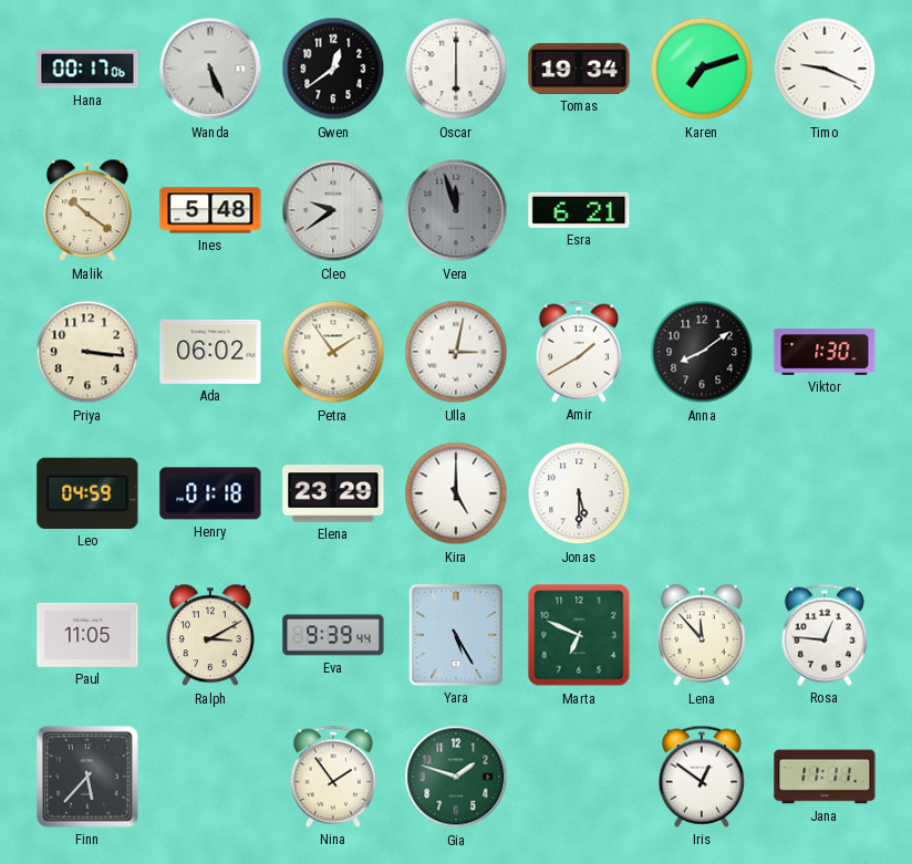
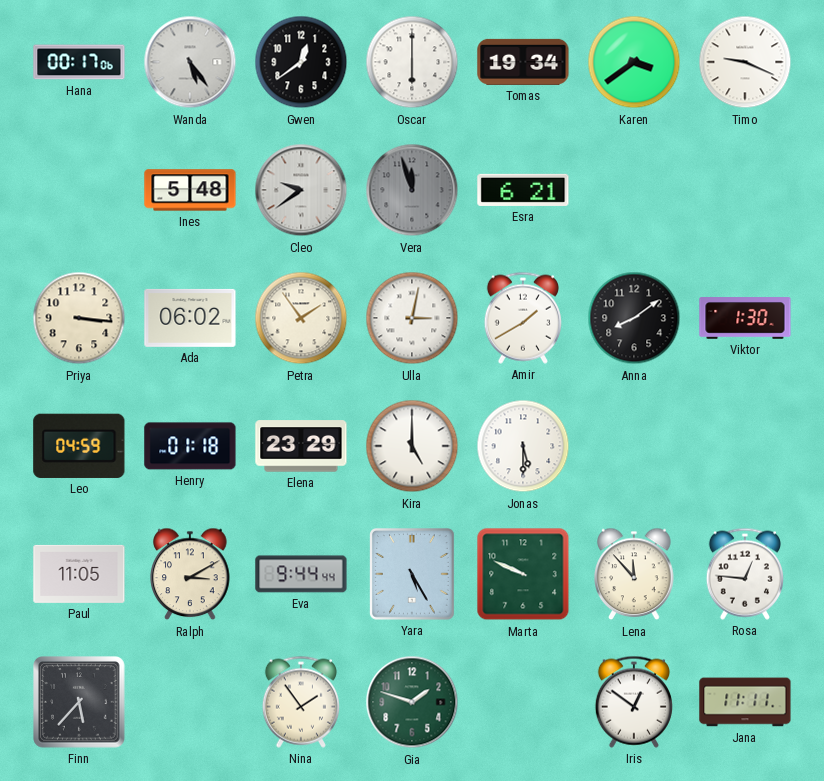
Wanda: 5:26 -> 5:24
Karen: 7:12 -> 3:39
Malik: 10:21 -> none
Eva: 9:39 -> 9:44
Marta: 6:49 -> 9:49
